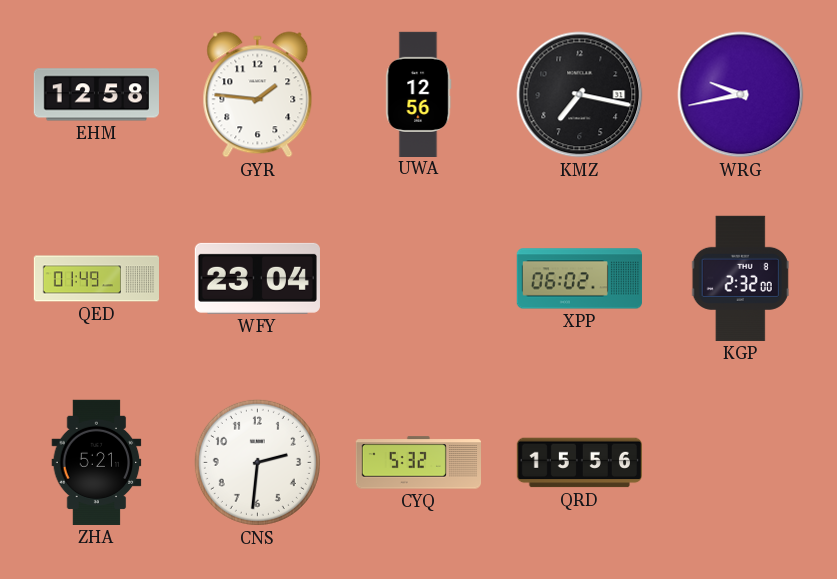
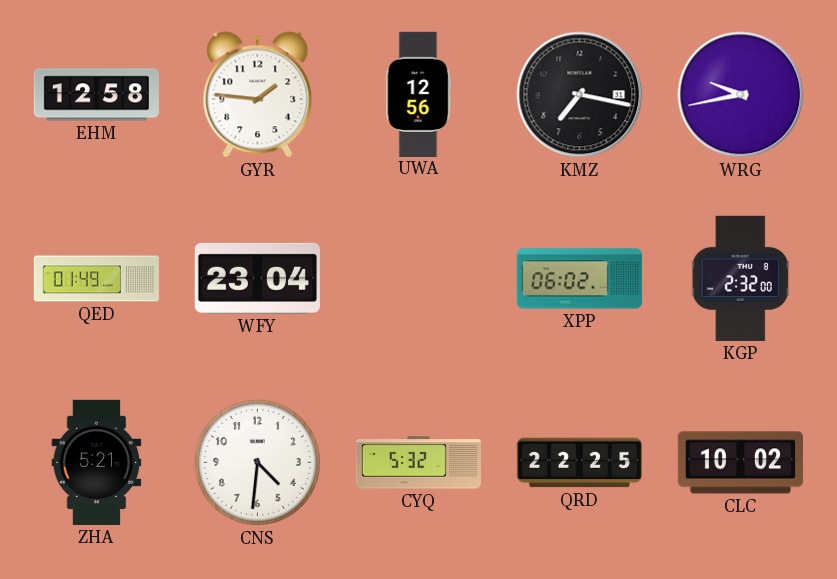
CNS: 2:31 -> 4:31
QRD: 15:56 -> 22:25
CLC: none -> 10:02
